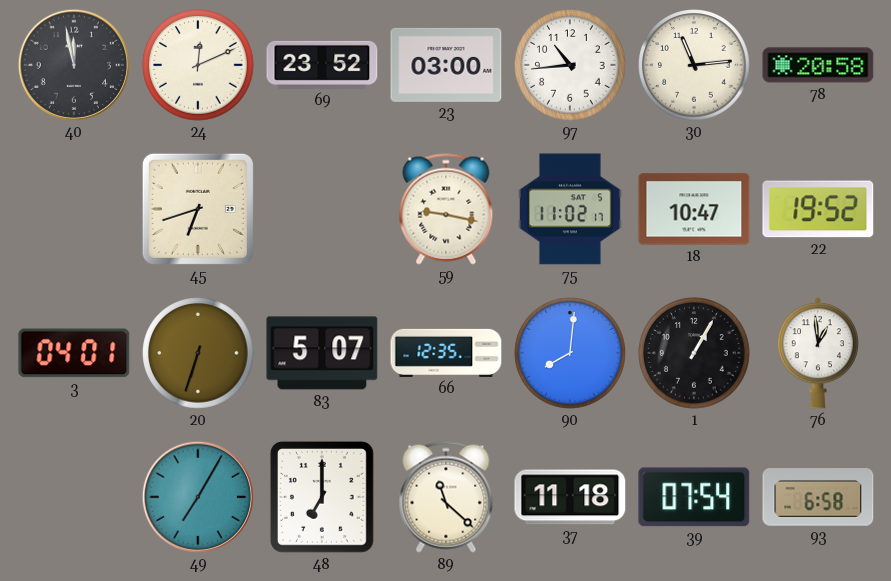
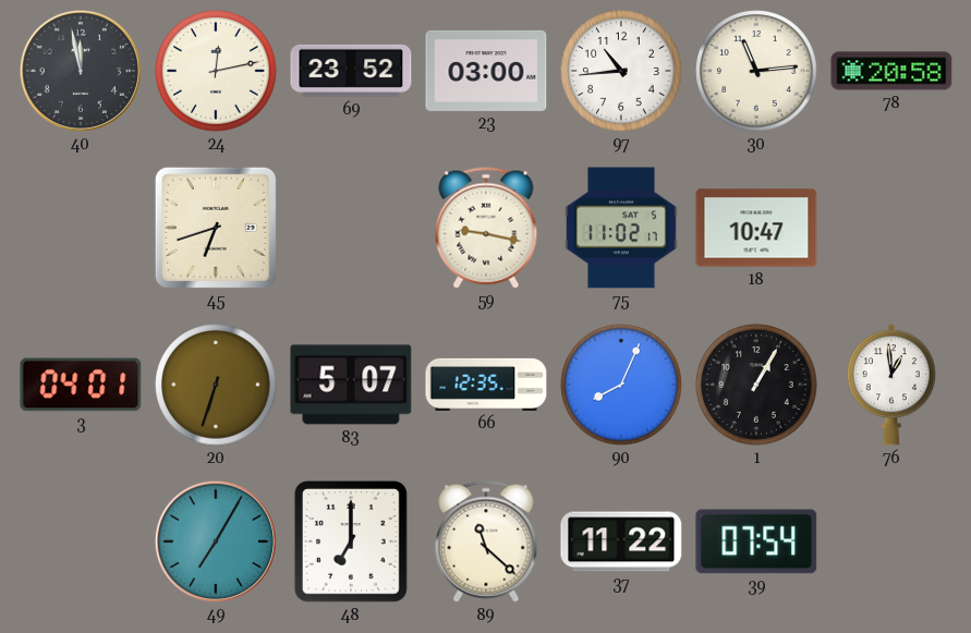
24: 12:11 -> 12:13
22: 19:52 -> none
90: 8:01 -> 8:04
37: 11:18 -> 11:22
93: 6:58 -> none
